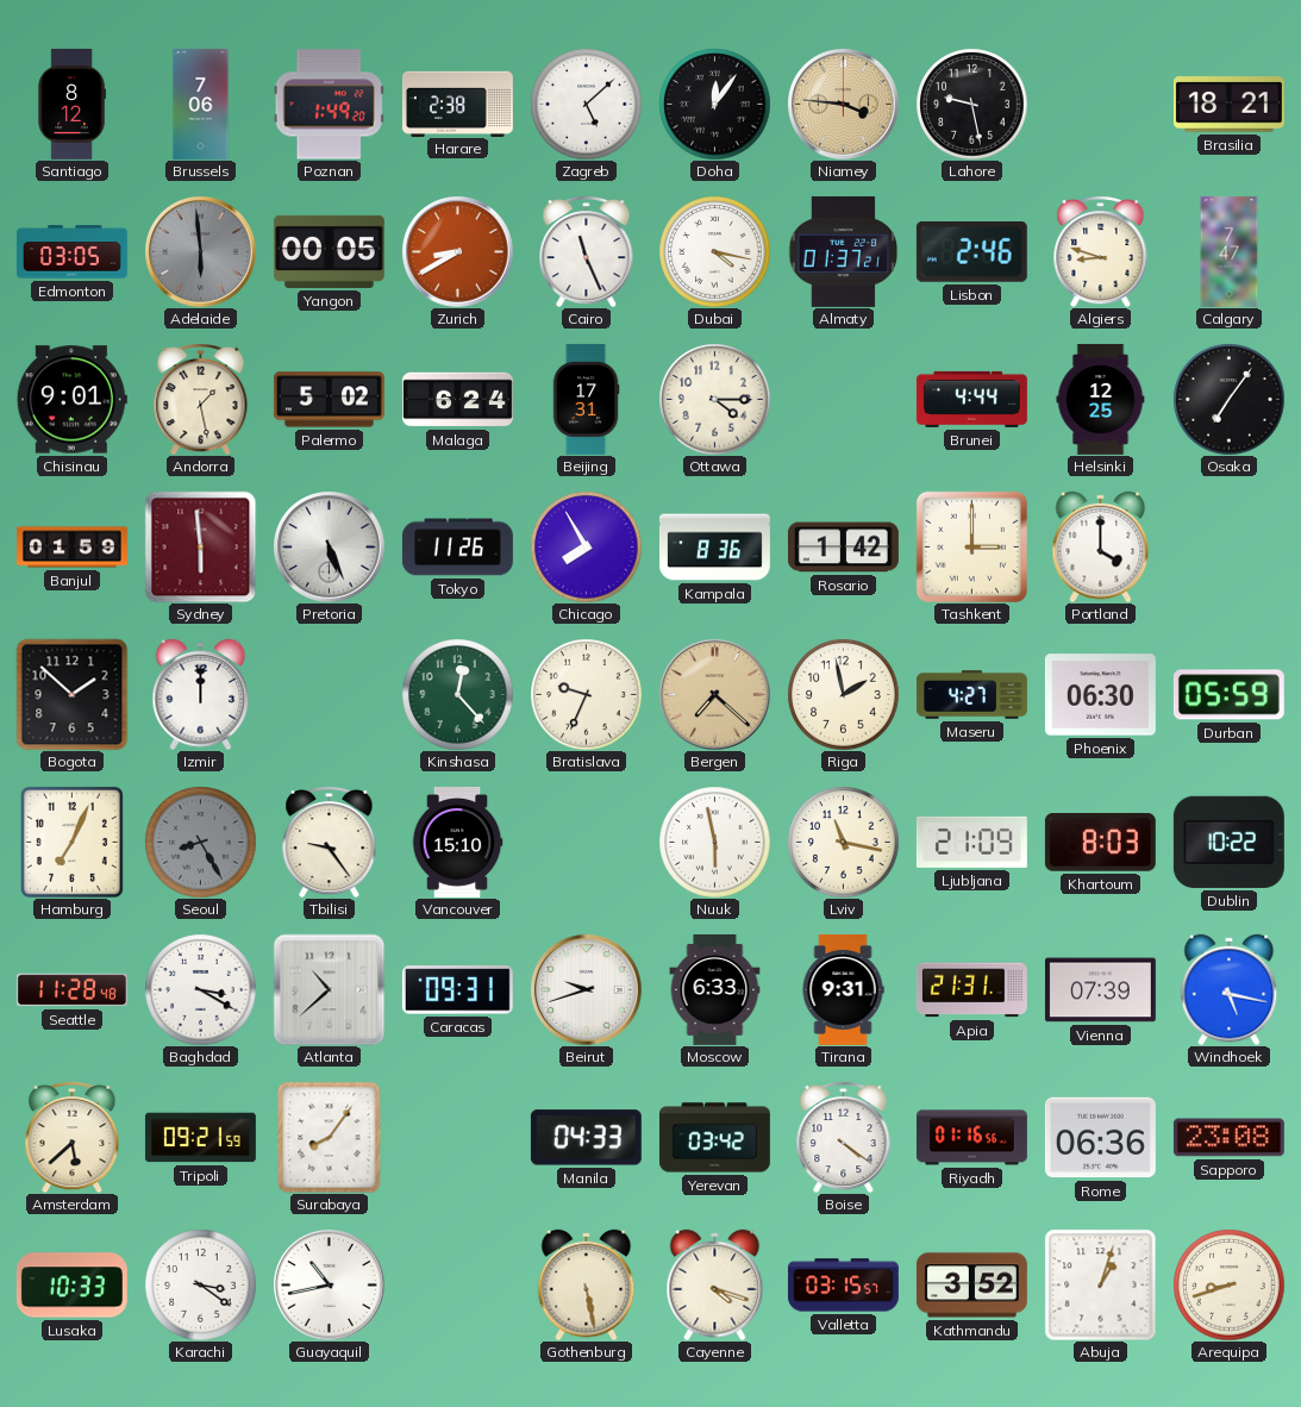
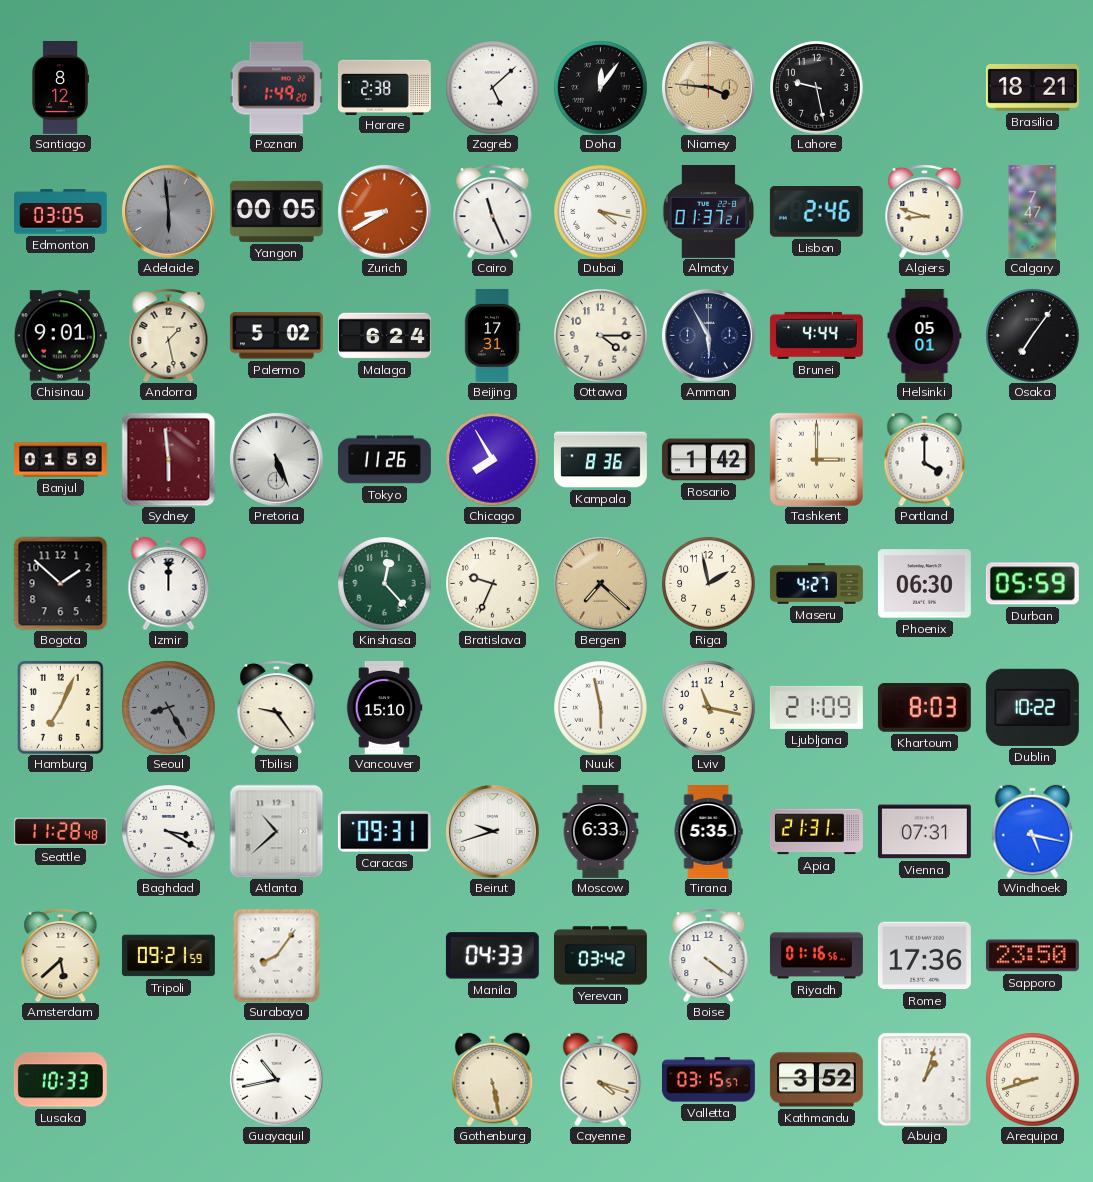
Brussels: 7:06 -> none
Amman: none -> 5:55
Helsinki: 12:25 -> 05:01
Tirana: 9:31 -> 5:35
Vienna: 07:39 -> 07:31
Rome: 06:36 -> 17:36
Sapporo: 23:08 -> 23:50
Karachi: 3:21 -> none
